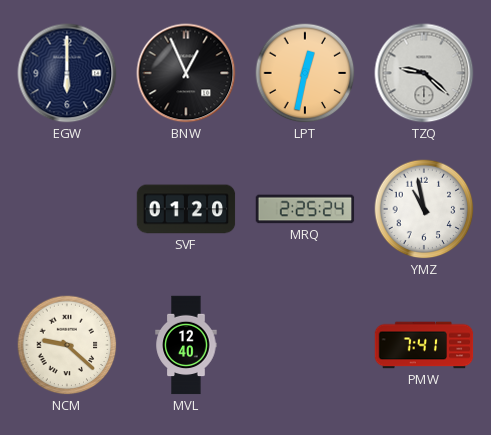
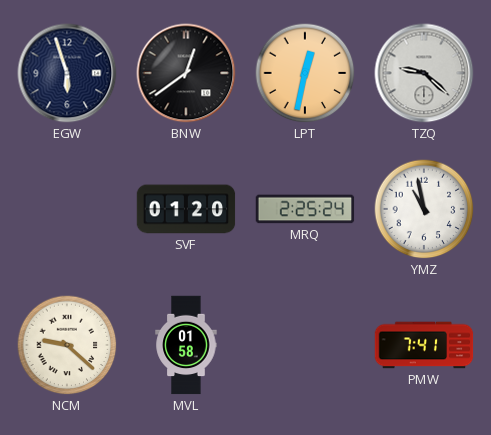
EGW: 6:00 -> 5:57
BNW: 12:56 -> 12:39
MVL: 12:40 -> 01:58
